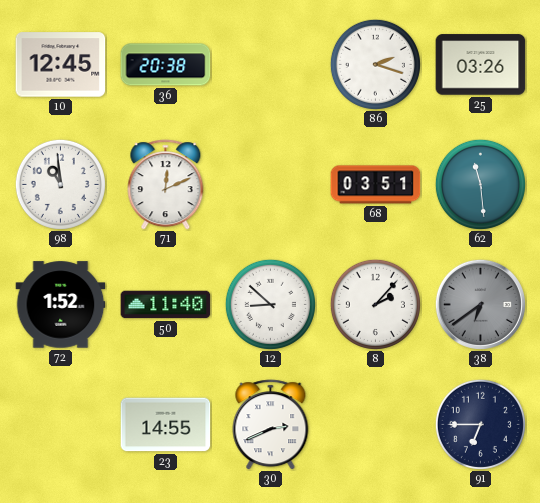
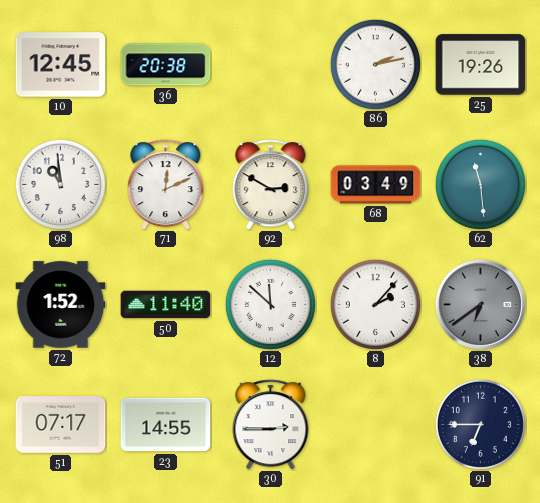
86: 2:18 -> 2:13
25: 03:26 -> 19:26
92: none -> 2:50
68: 03:51 -> 03:49
12: 8:52 -> 11:52
51: none -> 07:17
30: 2:41 -> 2:45
